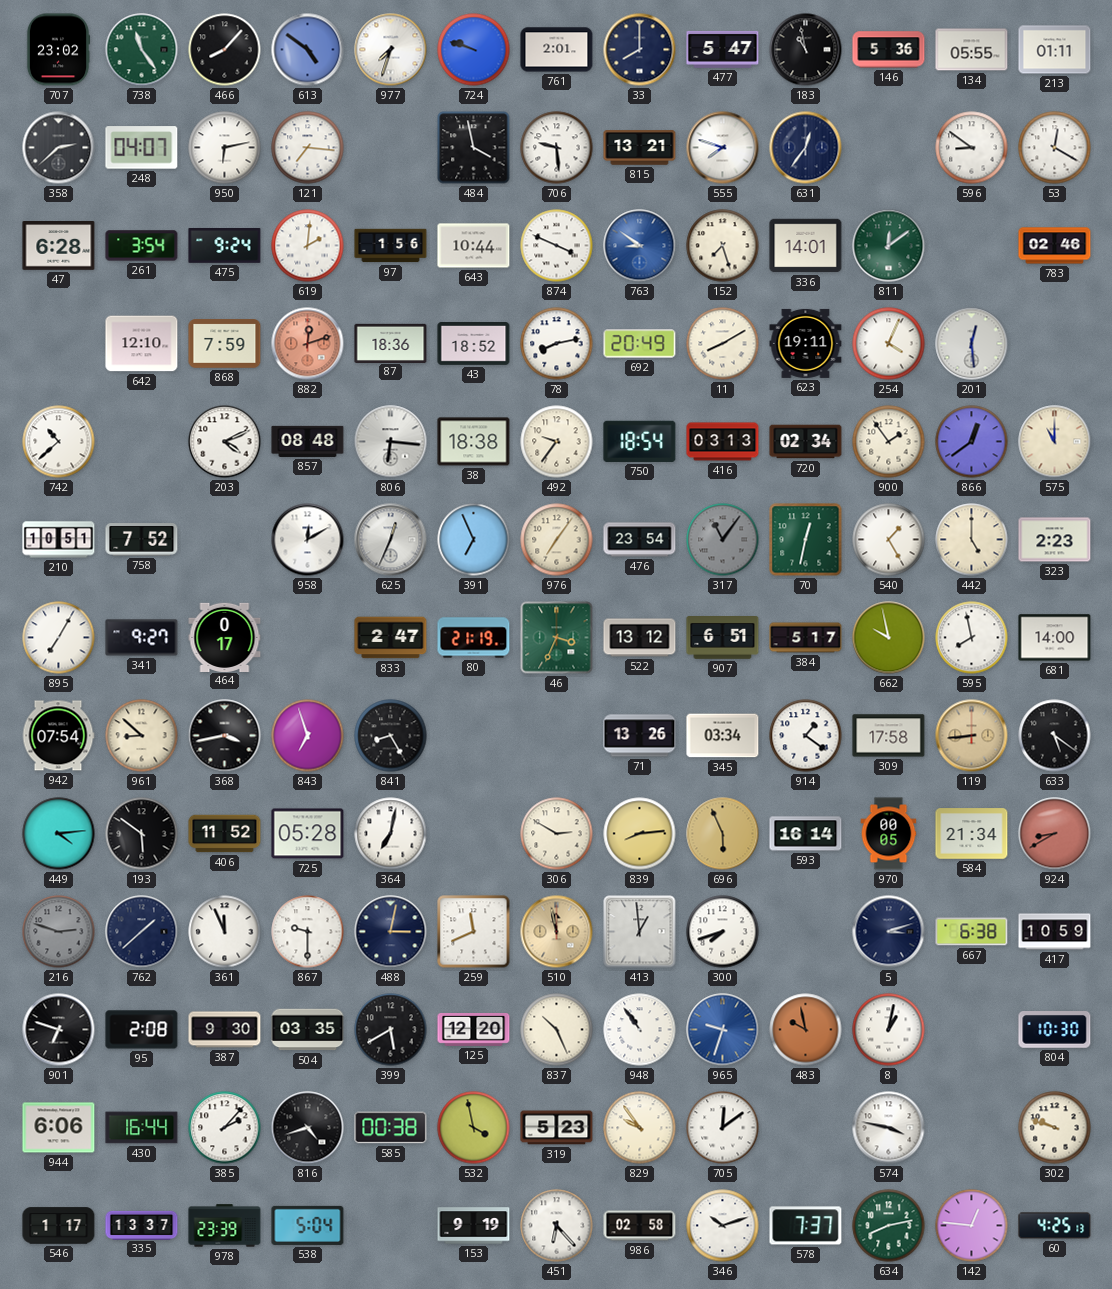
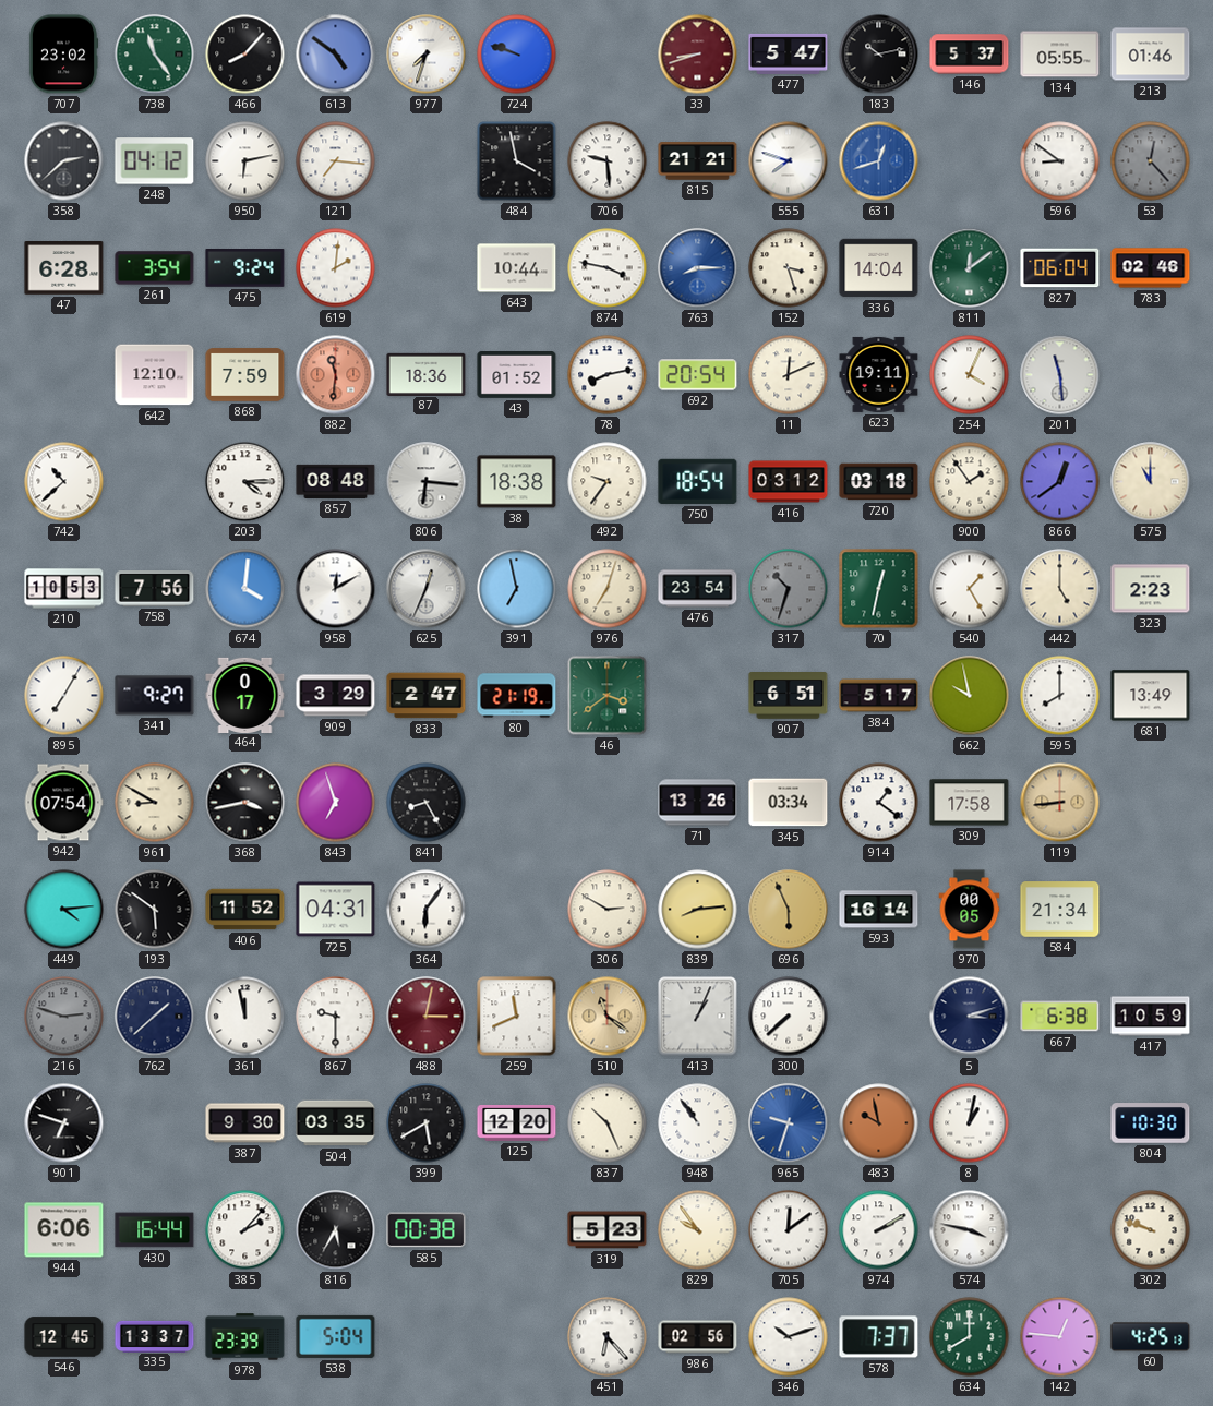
761: 2:01 -> none
33: 8:00 -> 8:42
33 dial: navy -> burgundy
183: 10:58 -> 10:13
146: 5:36 -> 5:37
213: 01:11 -> 01:46
248: 04:07 -> 04:12
815: 13:21 -> 21:21
631: 12:36 -> 12:42
631 dial: navy -> blue
53: 12:20 -> 12:23
53 dial: white -> grey
97: 1:56 -> none
874: 3:49 -> 3:47
763: 8:51 -> 8:15
152: 7:27 -> 3:27
336: 14:01 -> 14:04
827: none -> 06:04
882: 12:12 -> 11:31
43: 18:52 -> 01:52
692: 20:49 -> 20:54
11: 8:10 -> 12:11
201: 12:29 -> 11:29
203: 4:11 -> 4:15
416: 03:13 -> 03:12
720: 02:34 -> 03:18
210: 10:51 -> 10:53
758: 7:52 -> 7:56
674: none -> 4:01
391: 6:56 -> 6:58
976: 7:06 -> 7:03
317: 11:06 -> 10:33
909: none -> 3:29
46: 3:34 -> 3:39
522: 13:12 -> none
595: 7:58 -> 8:00
681: 14:00 -> 13:49
961: 8:52 -> 8:50
633: 5:21 -> none
725: 05:28 -> 04:31
364: 7:02 -> 6:06
924: 8:40 -> none
361: 11:56 -> 11:58
488 dial: navy -> burgundy
510: 11:58 -> 11:21
413: 12:59 -> 1:04
300: 7:42 -> 7:38
95: 2:08 -> none
816: 4:42 -> 5:35
532: 3:58 -> none
974: none -> 2:10
546: 1:17 -> 12:45
153: 9:19 -> none
986: 02:58 -> 02:56
634: 8:13 -> 8:00
